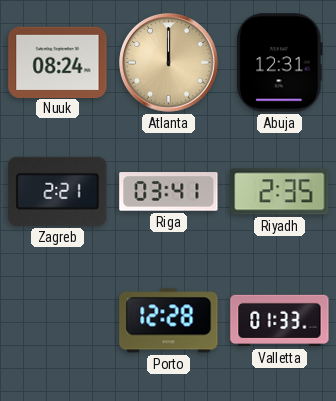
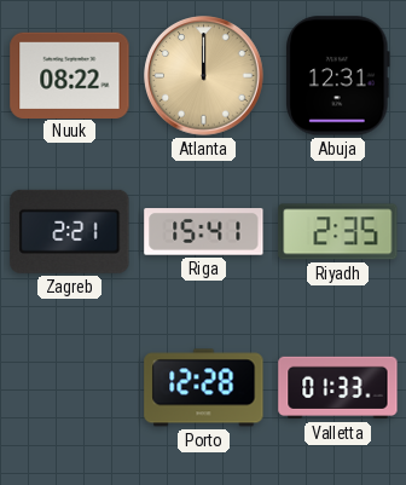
Nuuk: 08:24 -> 08:22
Riga: 03:41 -> 15:41
